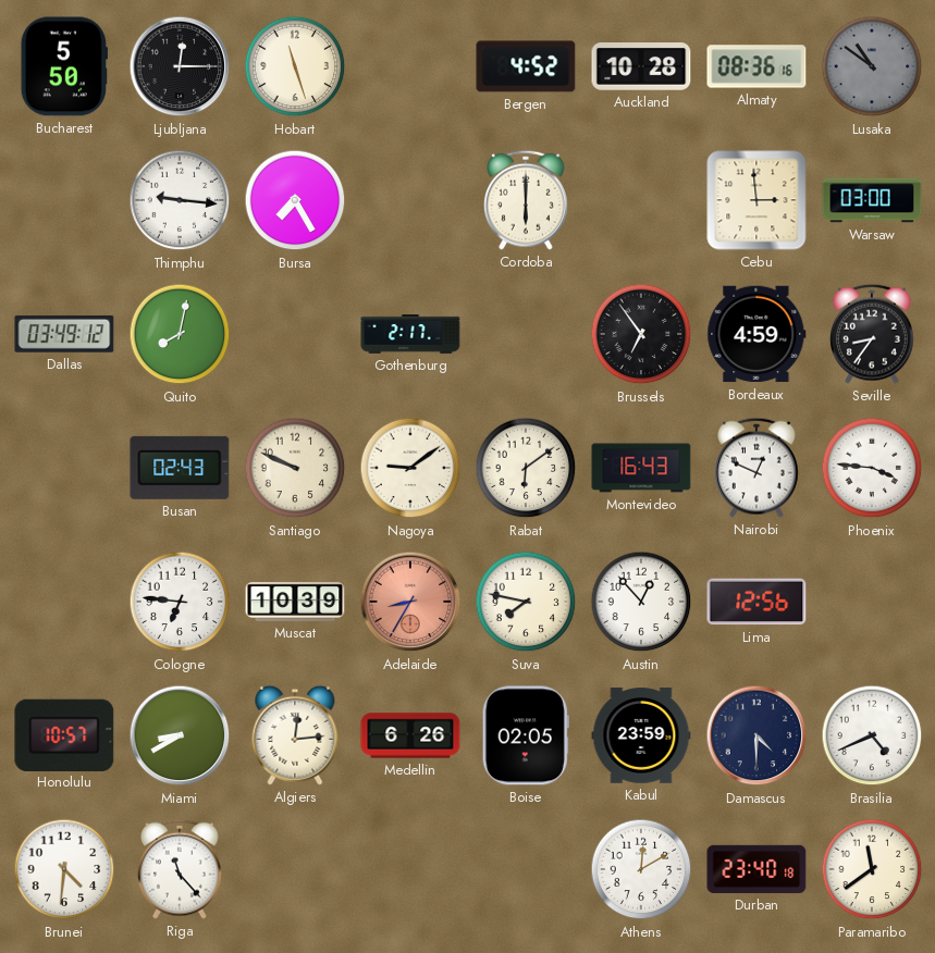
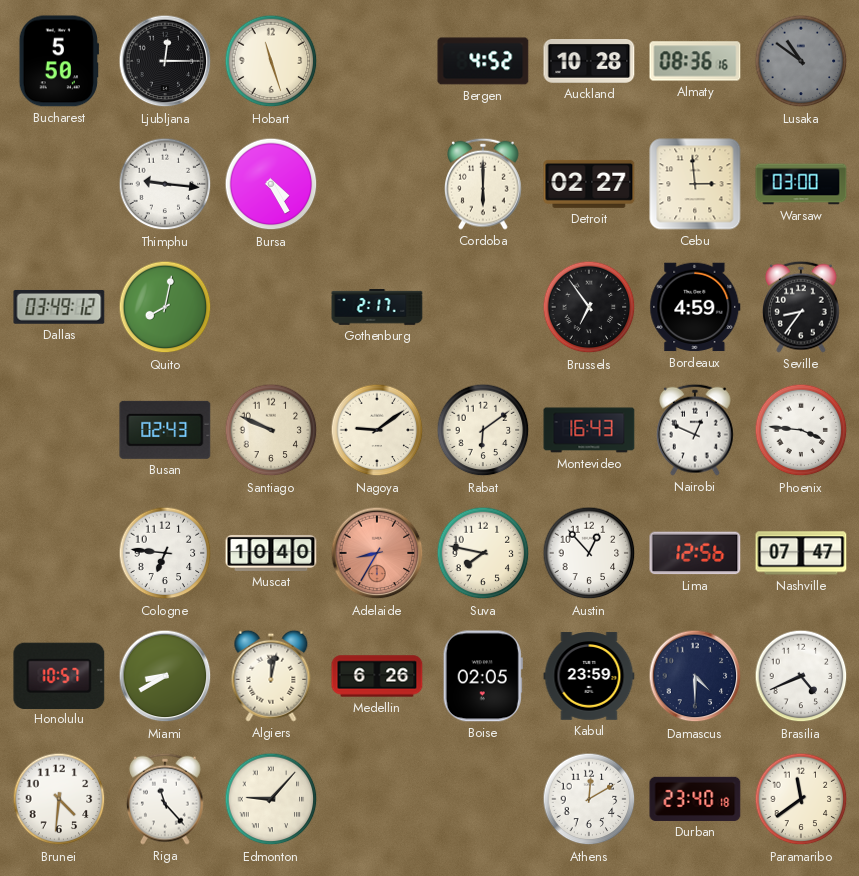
Bursa: 7:25 -> 4:25
Detroit: none -> 02:27
Muscat: 10:39 -> 10:40
Nashville: none -> 07:47
Algiers: 12:14 -> 12:02
Edmonton: none -> 9:07
